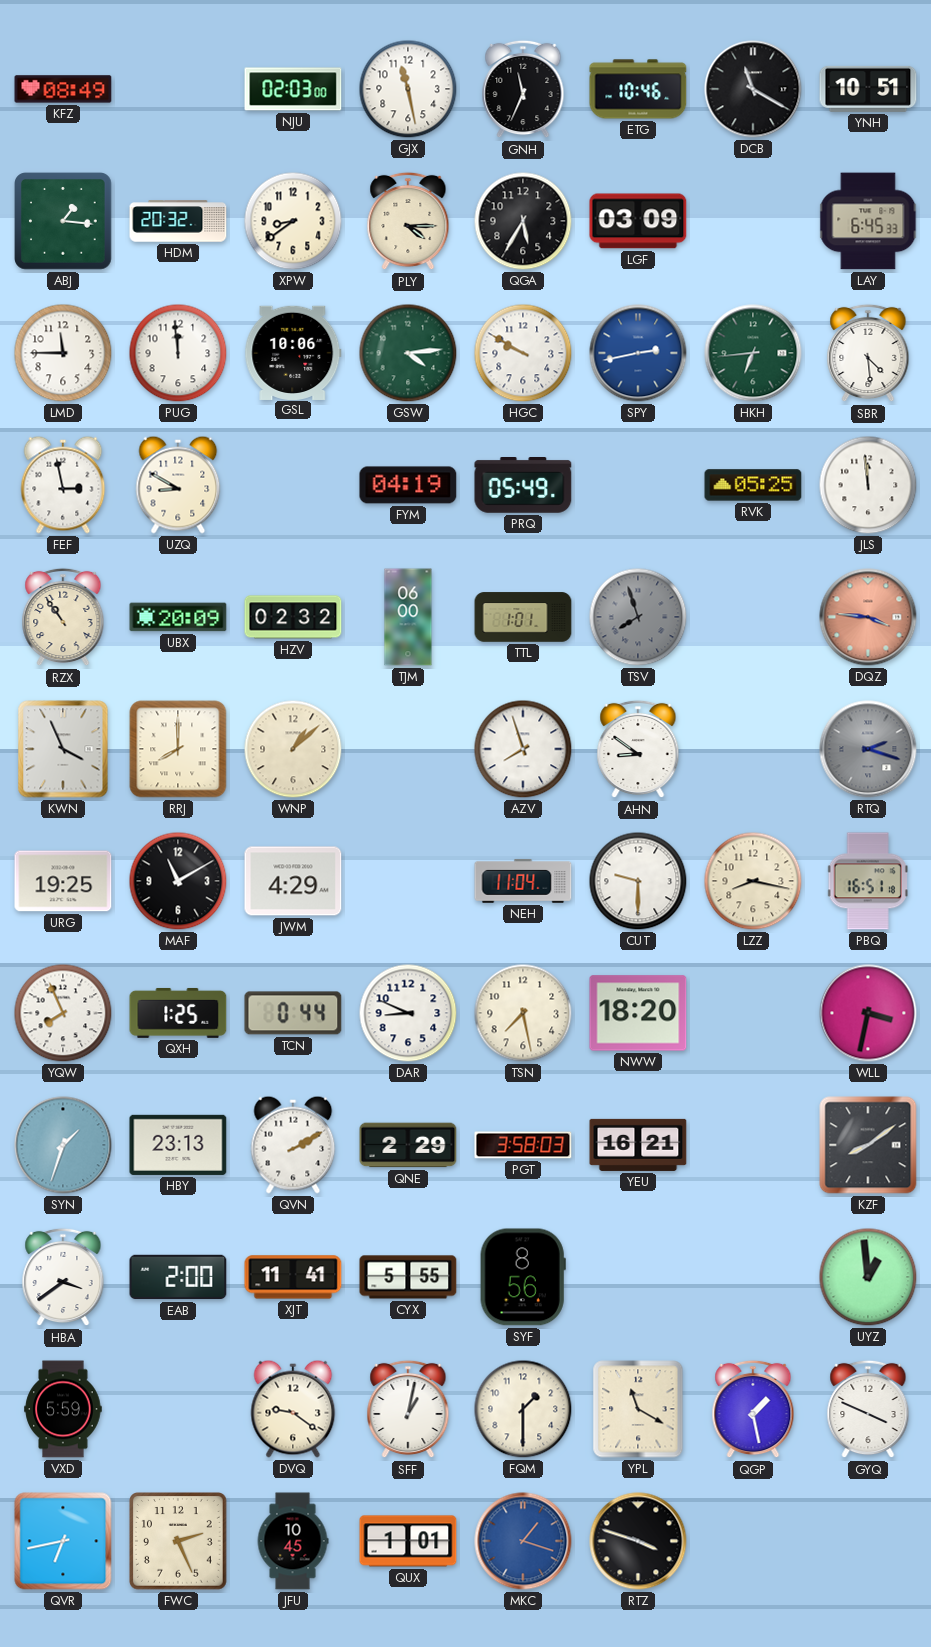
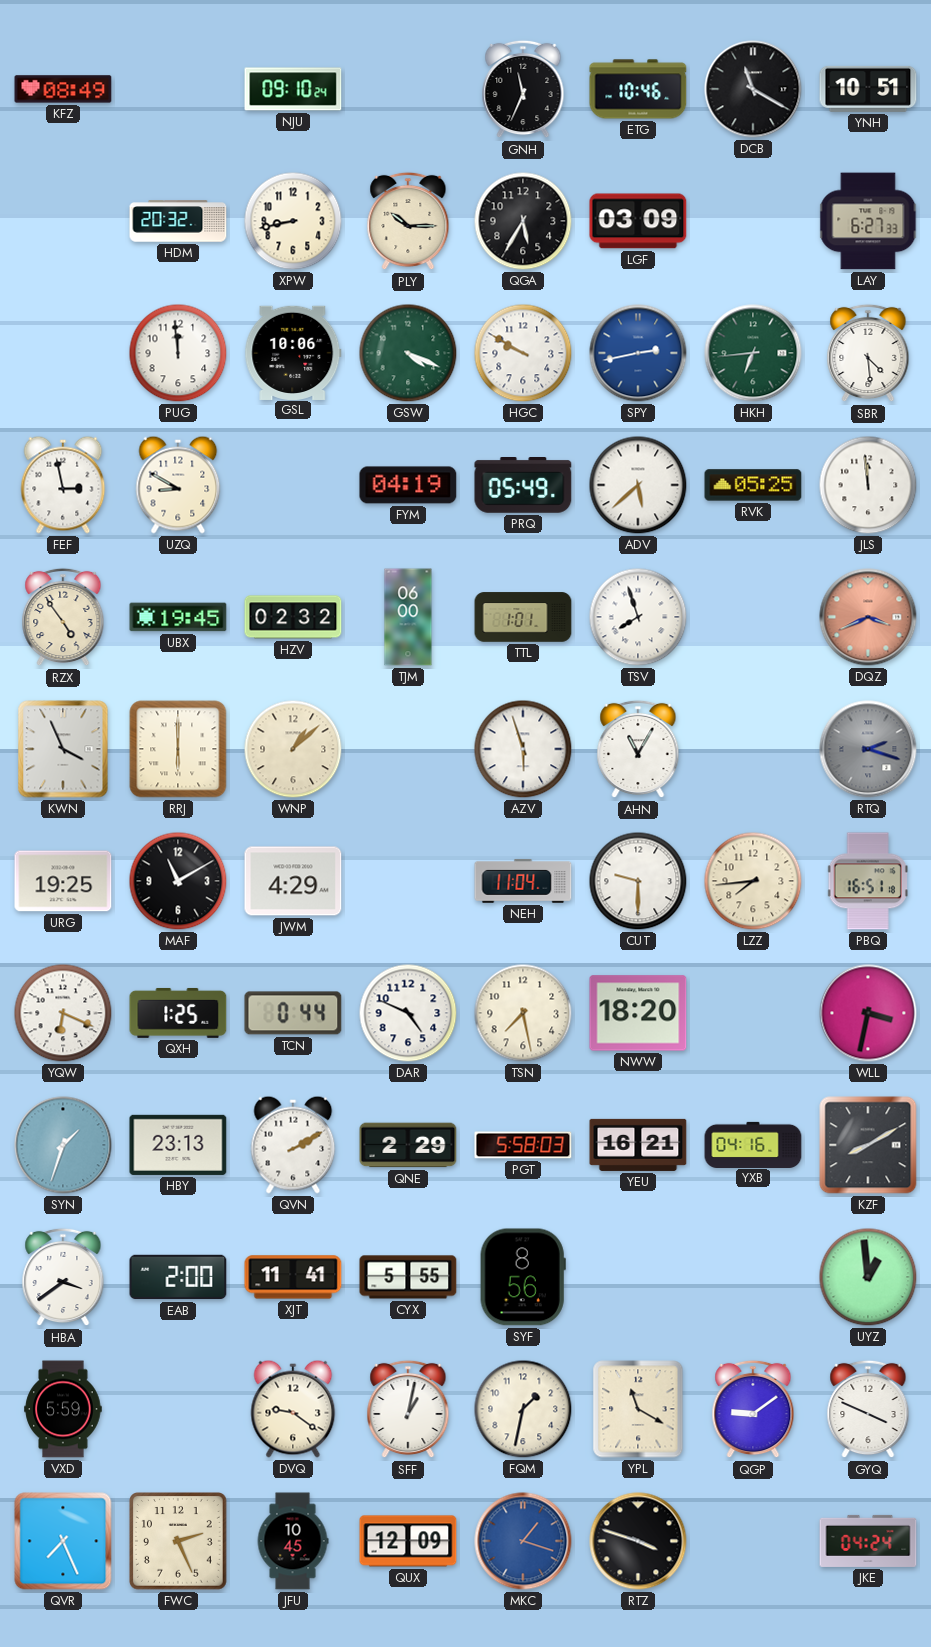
NJU: 02:03 -> 09:10
GJX: 11:28 -> none
ABJ: 1:16 -> none
XPW: 8:39 -> 8:43
PLY: 4:15 -> 10:15
LAY: 6:45 -> 6:27
LMD: 11:45 -> none
GSW: 4:14 -> 4:19
ADV: none -> 5:38
RZX: 10:54 -> 4:54
UBX: 20:09 -> 19:45
TSV dial: grey -> white
DQZ: 3:46 -> 3:41
RRJ: 8:00 -> 6:00
AZV: 7:57 -> 5:57
AHN: 8:51 -> 11:05
LZZ: 8:17 -> 7:44
YQW: 7:56 -> 6:19
DAR: 8:49 -> 4:49
PGT: 3:58 -> 5:58
YXB: none -> 04:16
KZF: 8:09 -> 8:10
FQM: 1:30 -> 1:32
QGP: 1:28 -> 9:09
QVR: 6:43 -> 7:26
QUX: 1:01 -> 12:09
JKE: none -> 04:24
